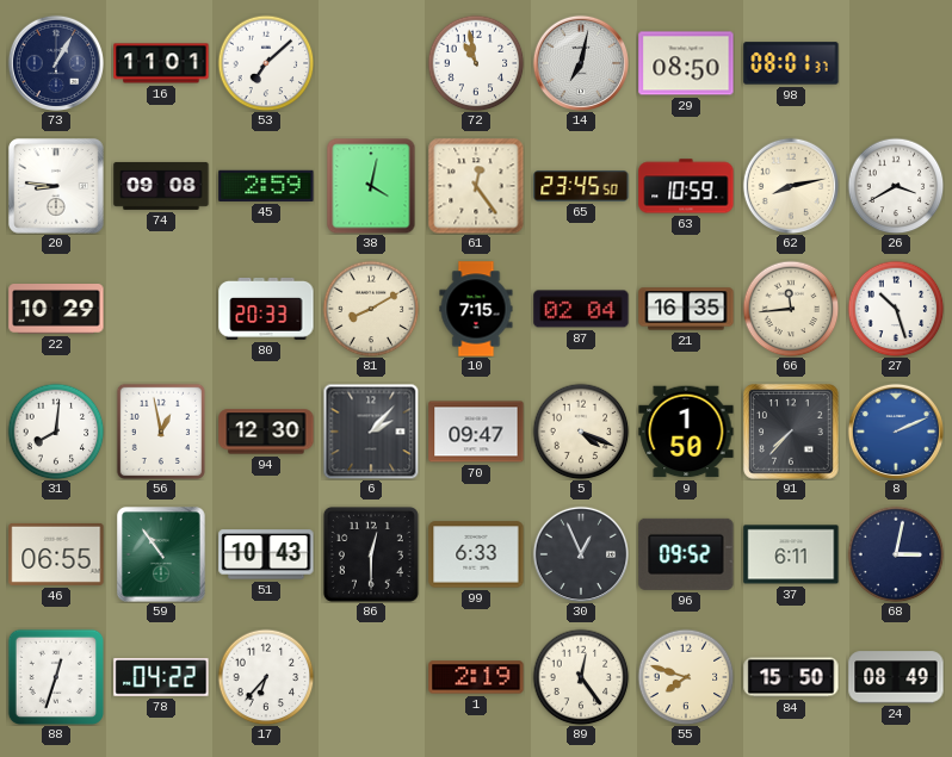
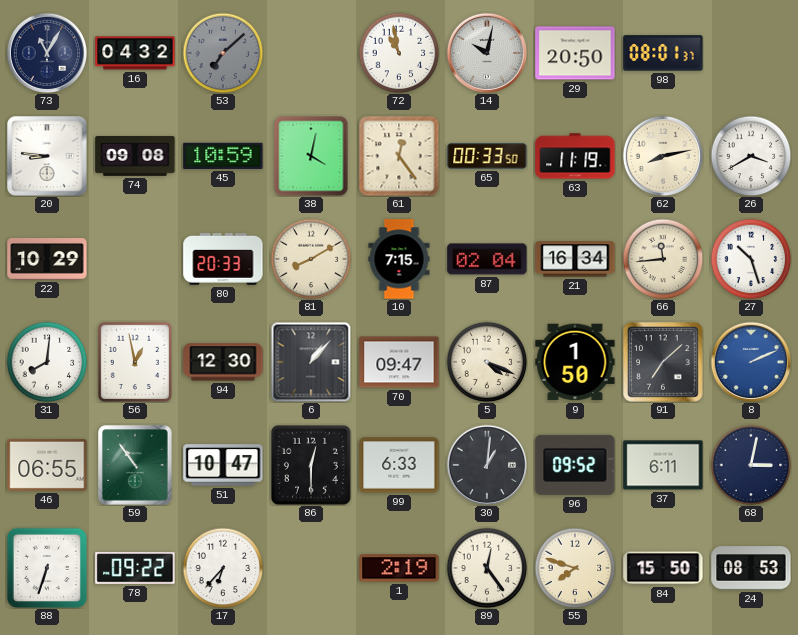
73: 1:05 -> 11:05
16: 11:01 -> 04:32
53 dial: white -> grey
14: 7:02 -> 10:02
29: 08:50 -> 20:50
45: 2:59 -> 10:59
65: 23:45 -> 00:33
63: 10:59 -> 11:19
21: 16:35 -> 16:34
6: 2:07 -> 1:07
91: 7:37 -> 7:08
51: 10:43 -> 10:47
30: 12:56 -> 1:01
88: 12:33 -> 6:33
78: 04:22 -> 09:22
24: 08:49 -> 08:53
